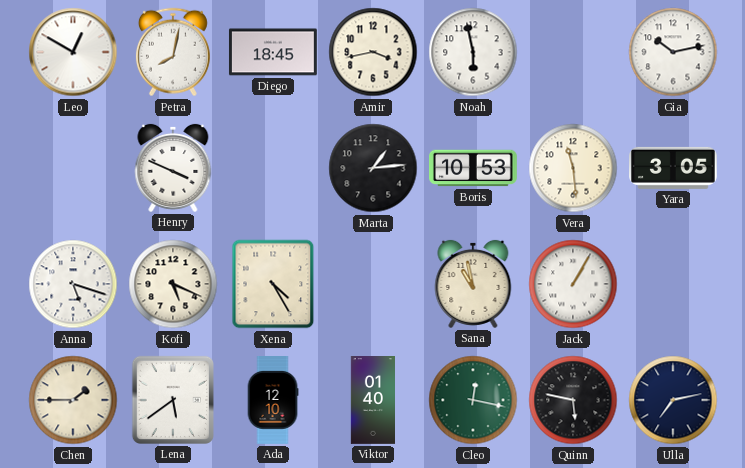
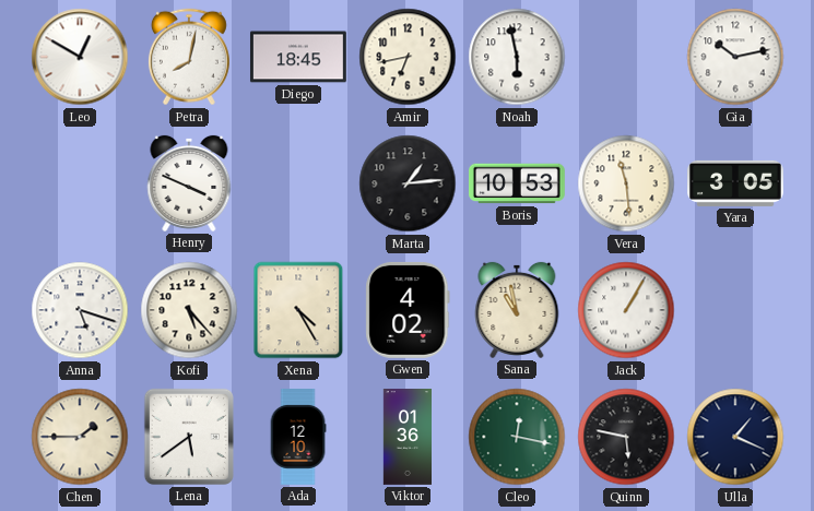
Amir: 3:43 -> 6:43
Kofi: 5:19 -> 5:23
Gwen: none -> 4:02
Viktor: 01:40 -> 01:36
Ulla: 7:13 -> 1:19
